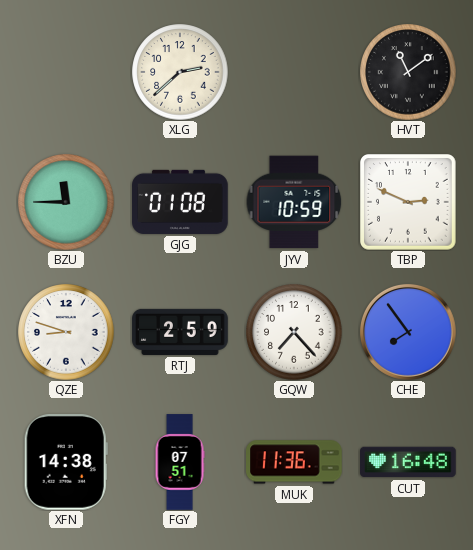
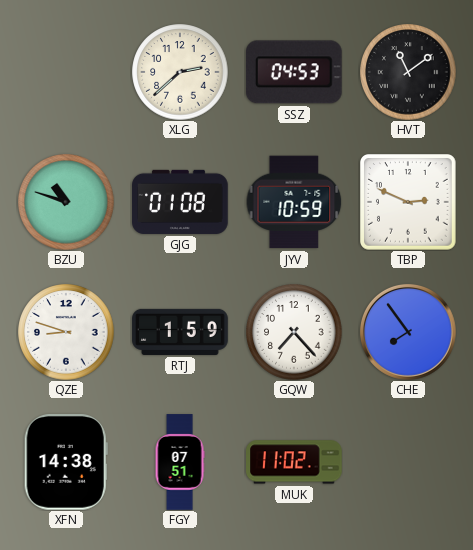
SSZ: none -> 04:53
BZU: 11:45 -> 10:48
RTJ: 2:59 -> 1:59
MUK: 11:36 -> 11:02
CUT: 16:48 -> none
